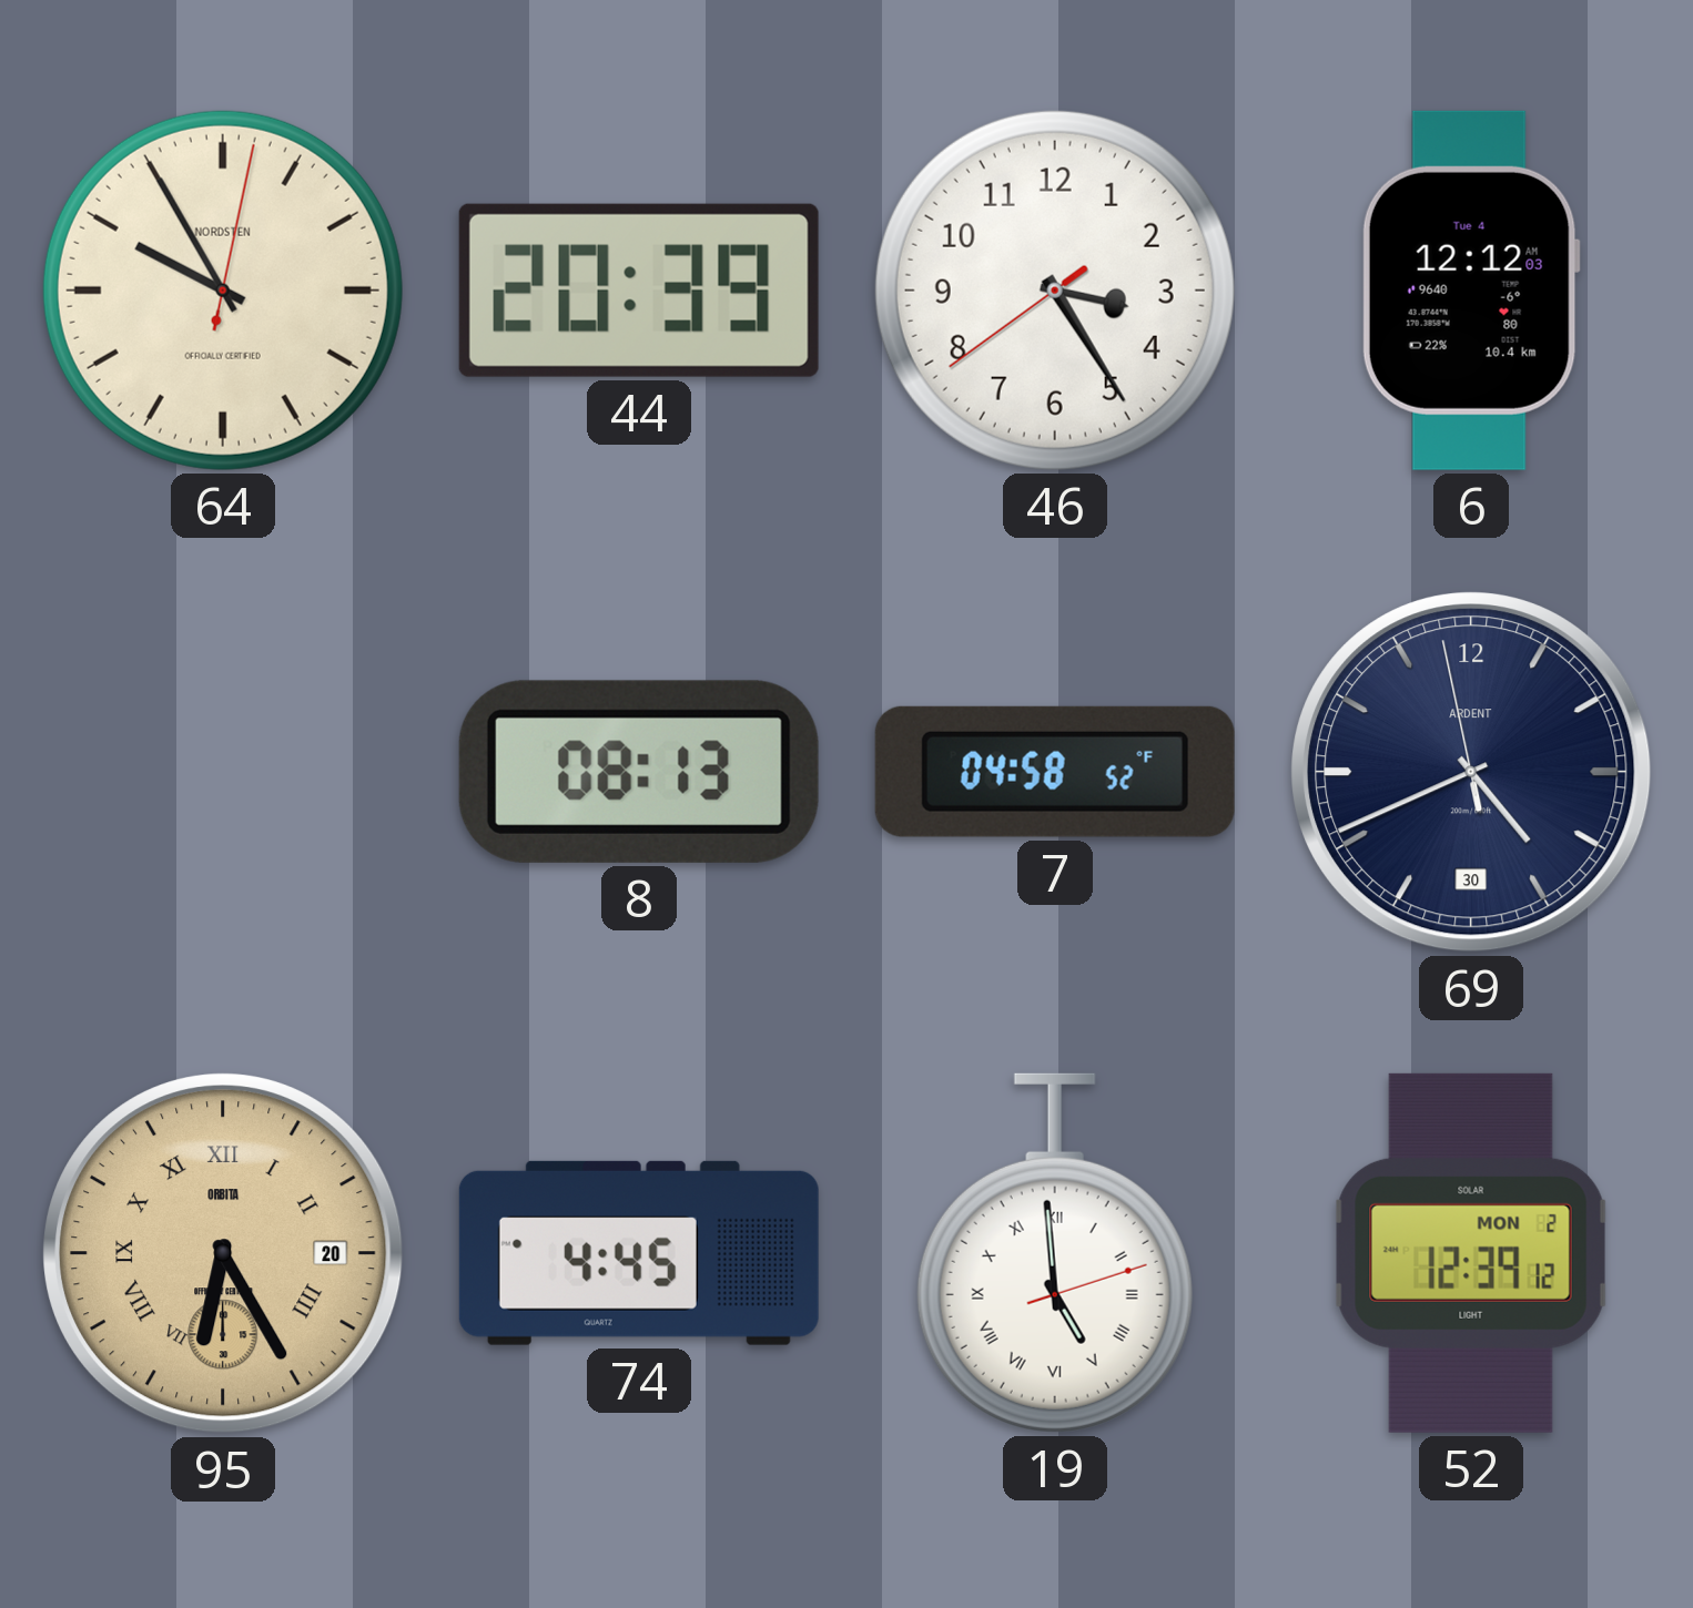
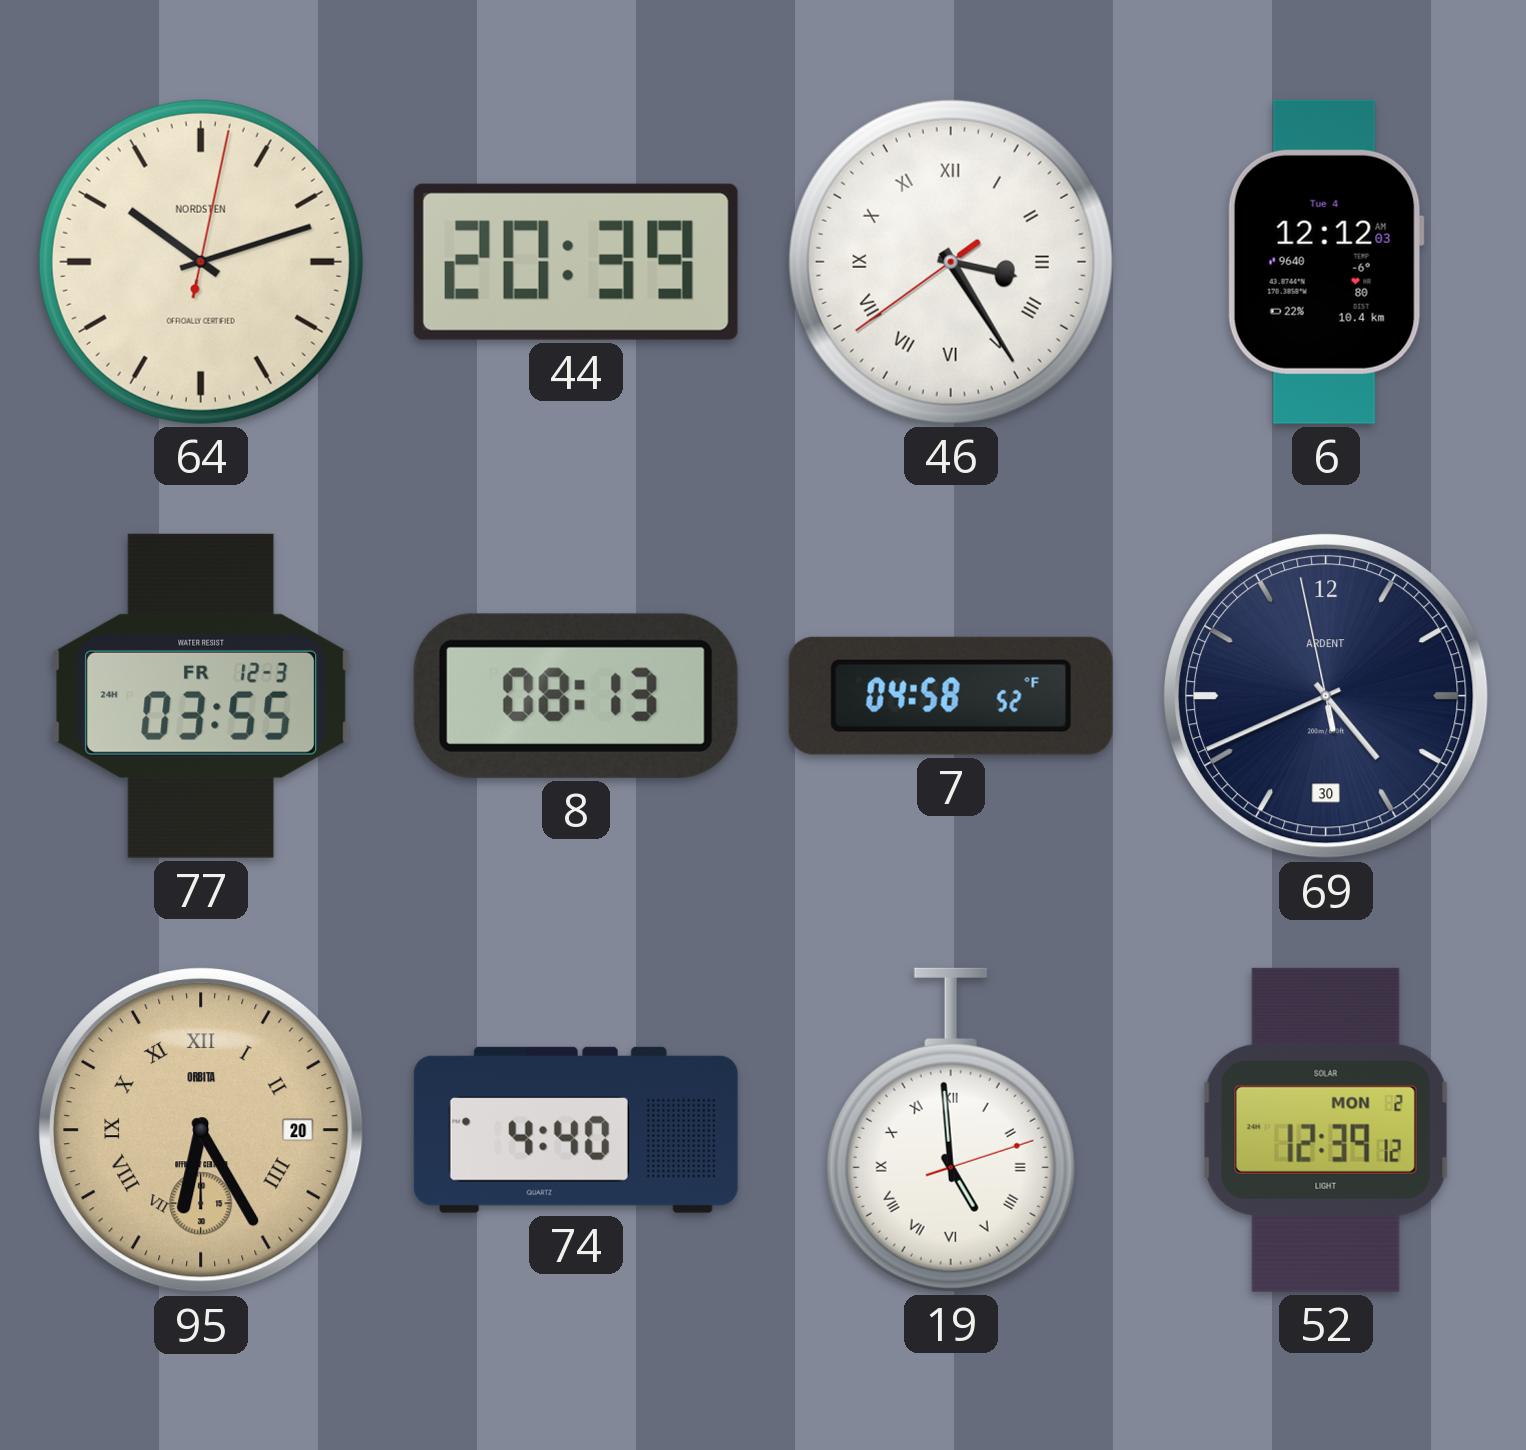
64: 9:55 -> 10:12
46 numerals: Arabic -> Roman
77: none -> 03:55
74: 4:45 -> 4:40
